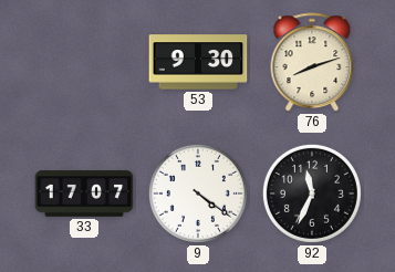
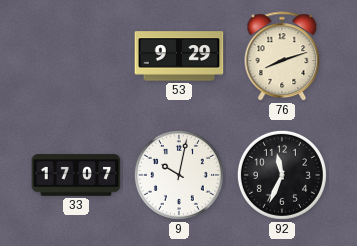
53: 9:30 -> 9:29
9: 4:21 -> 10:02
